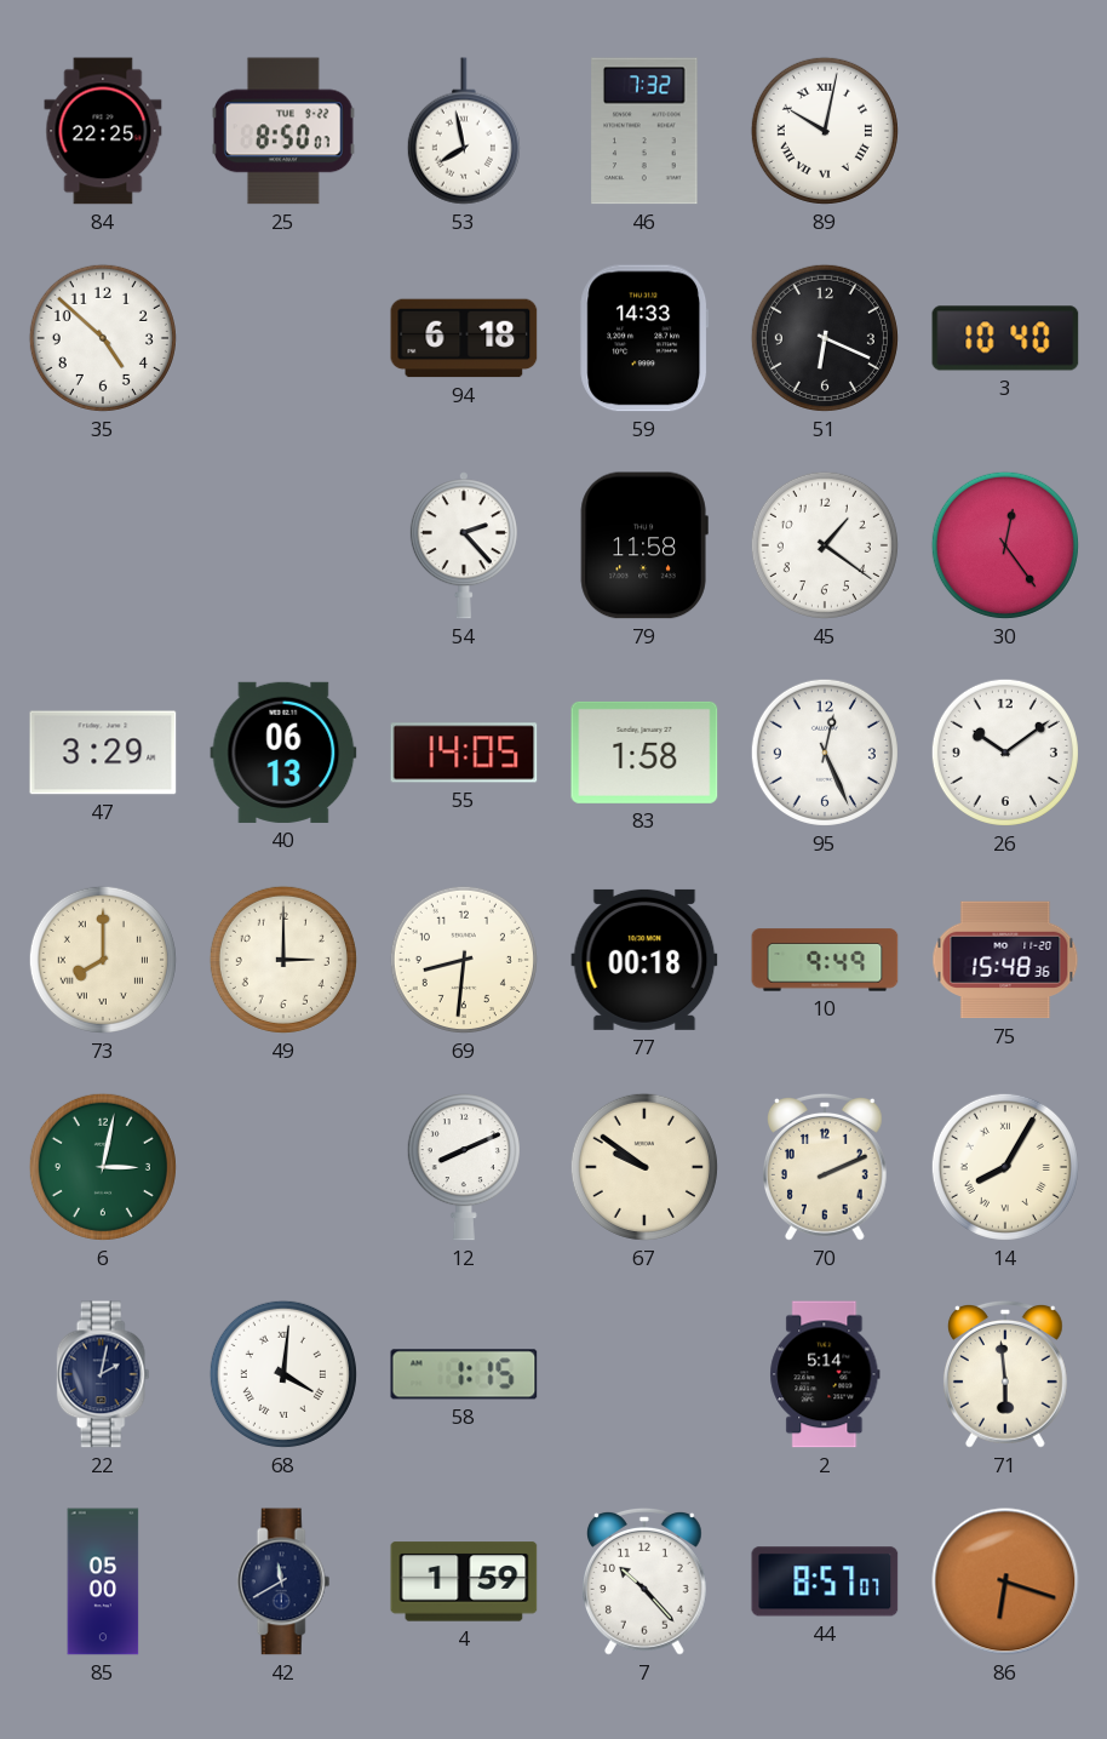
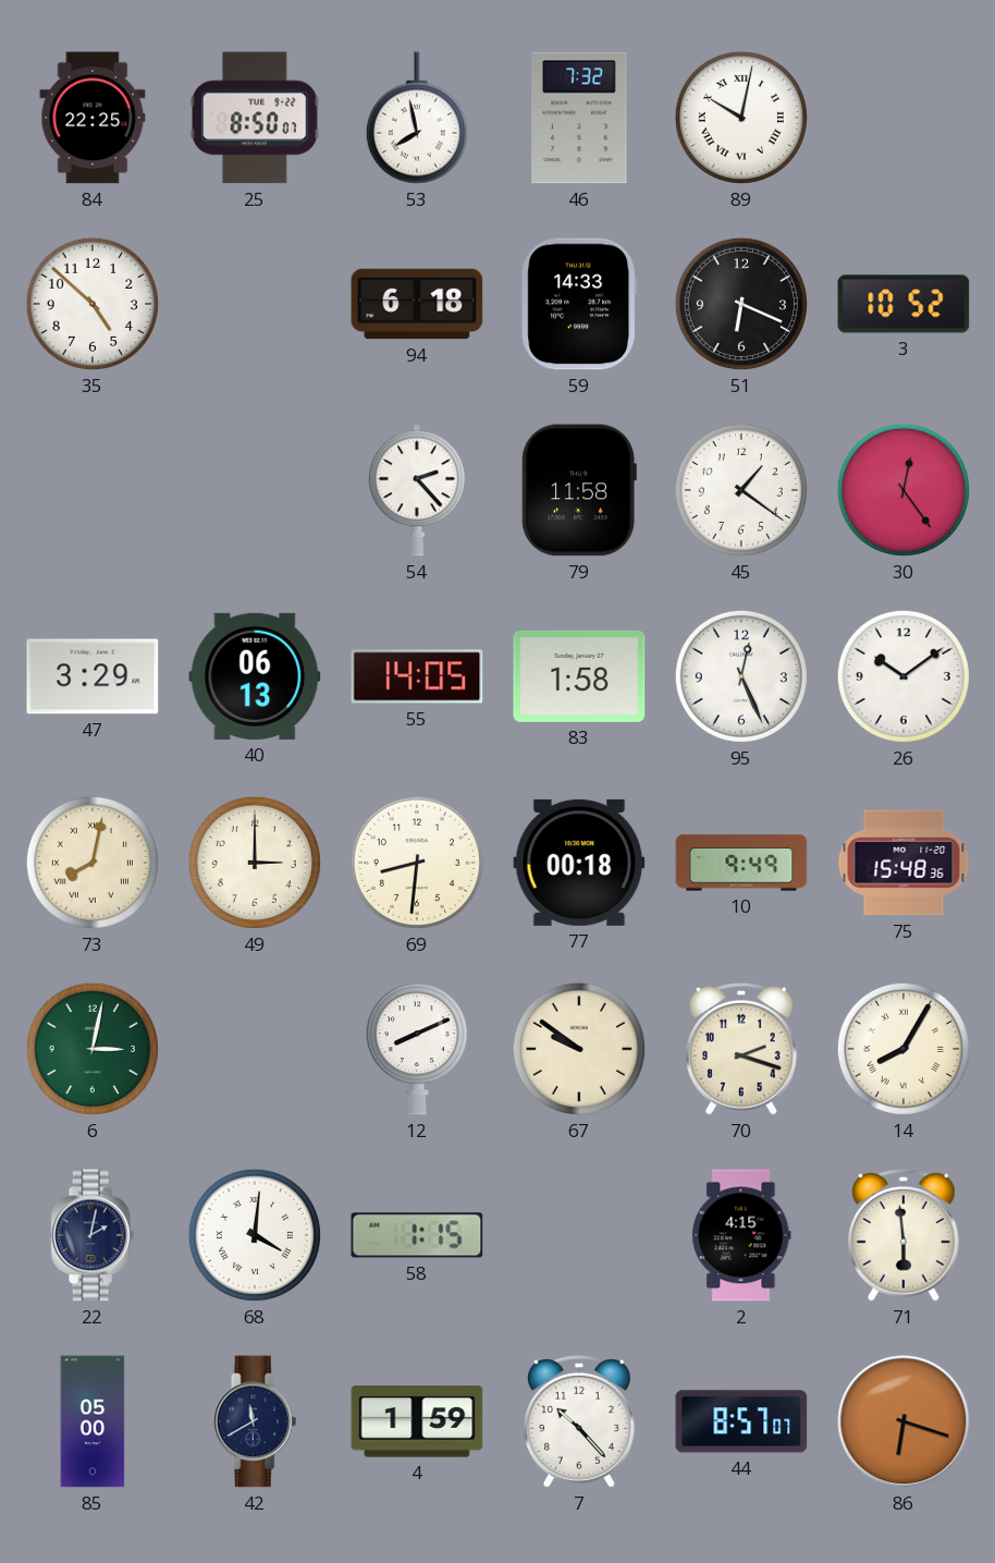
3: 10:40 -> 10:52
73: 8:00 -> 8:02
70: 2:11 -> 2:18
2: 5:14 -> 4:15
